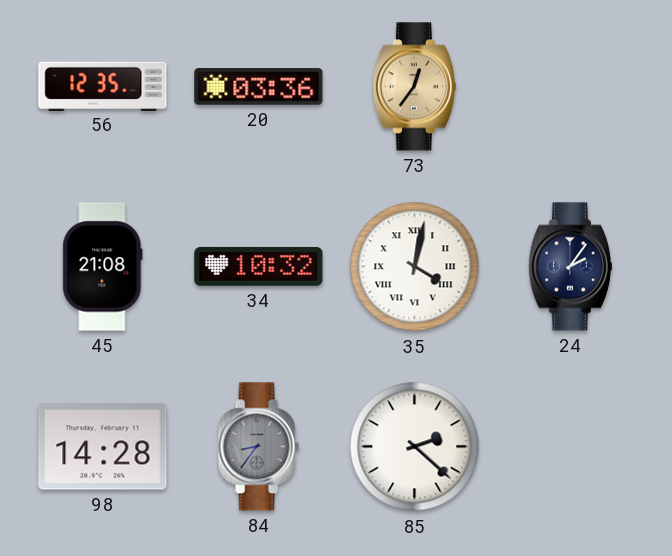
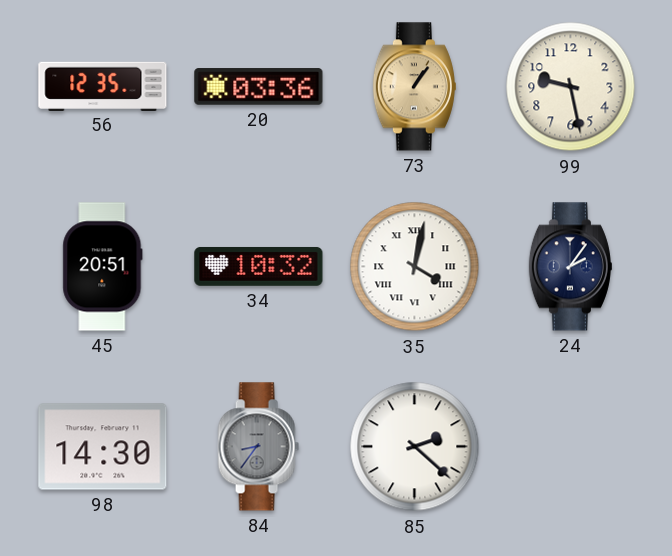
73: 12:36 -> 1:06
99: none -> 9:28
45: 21:08 -> 20:51
98: 14:28 -> 14:30
